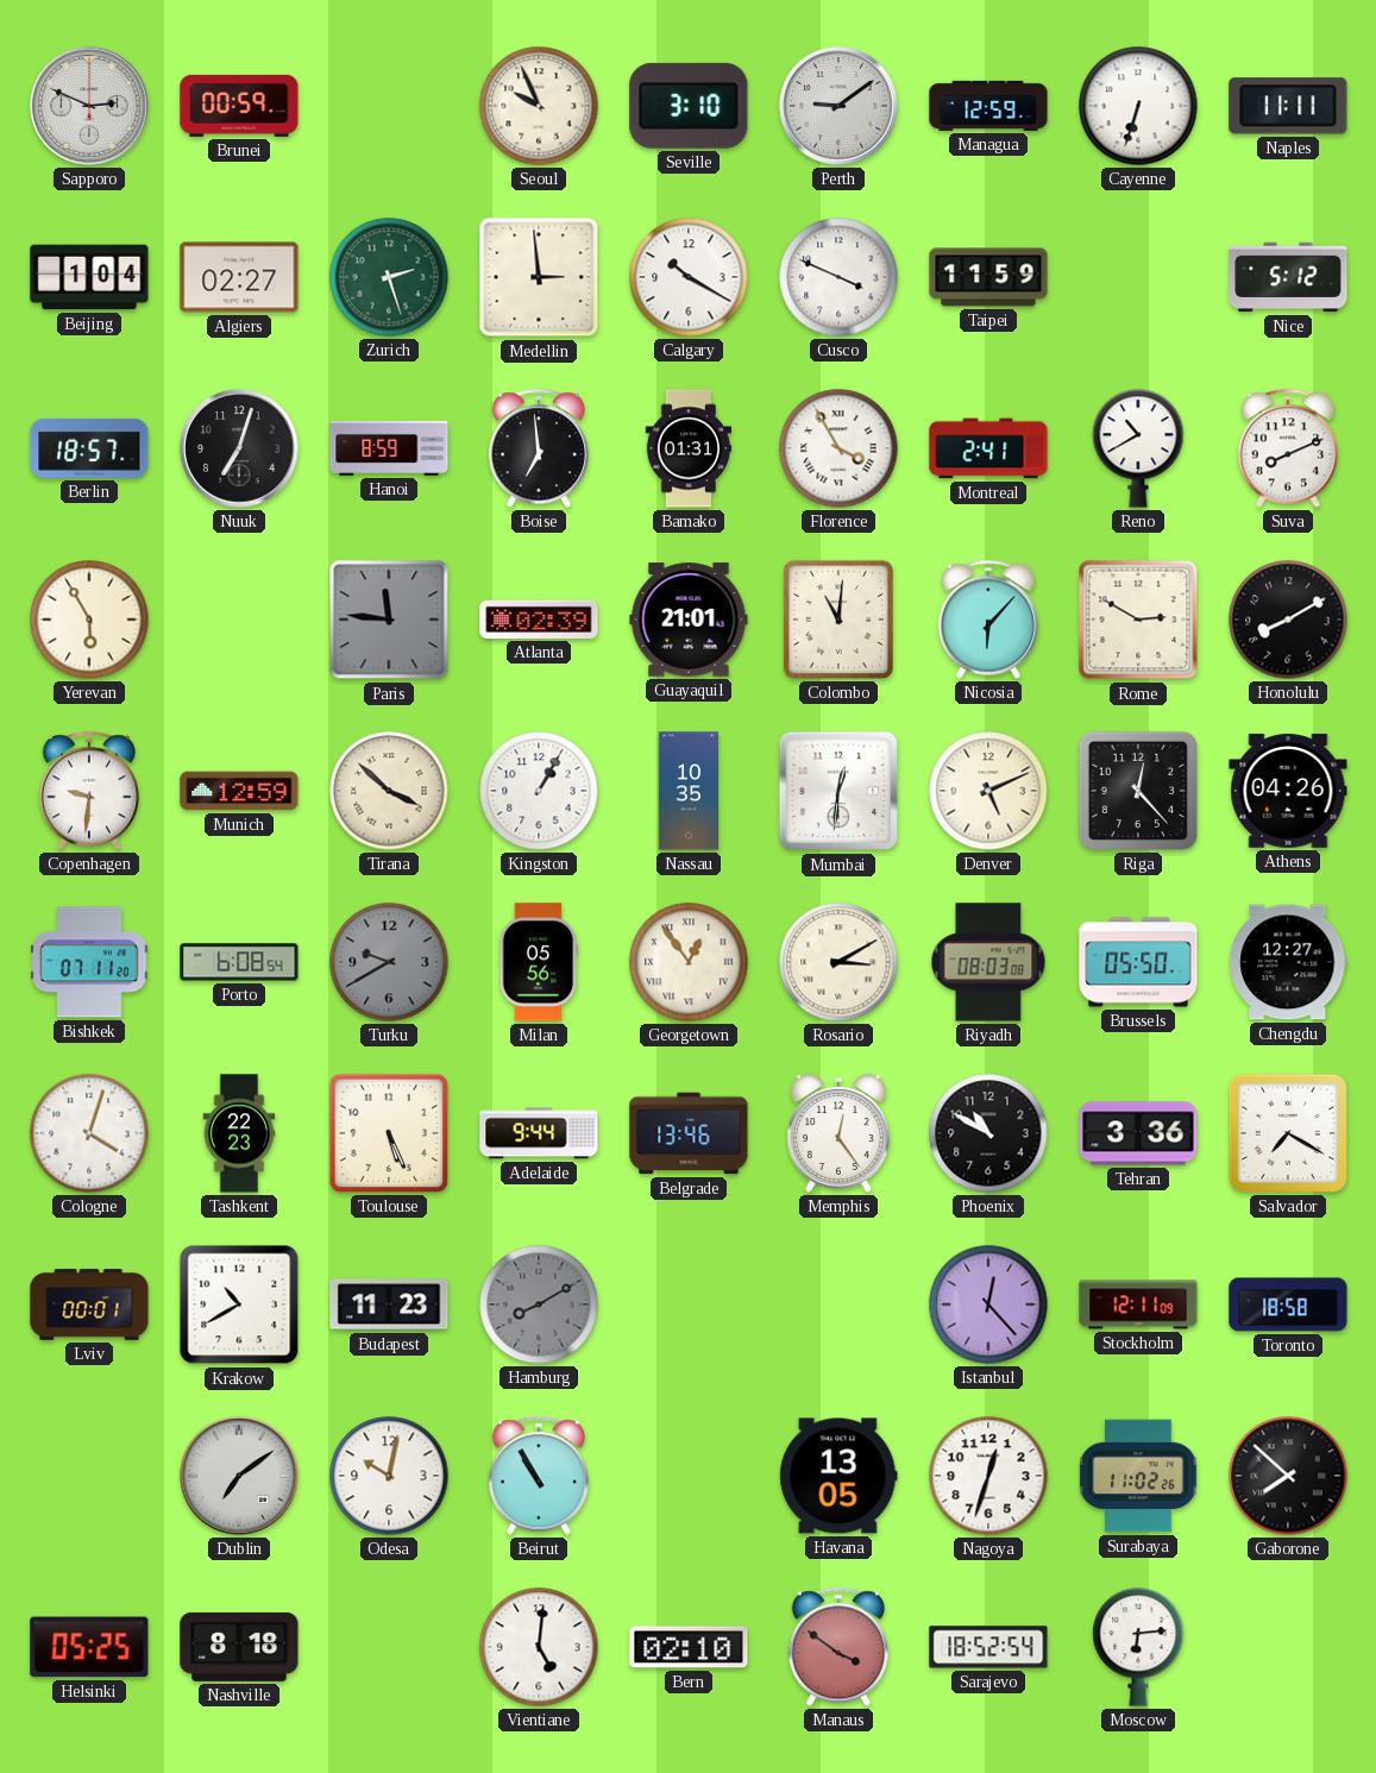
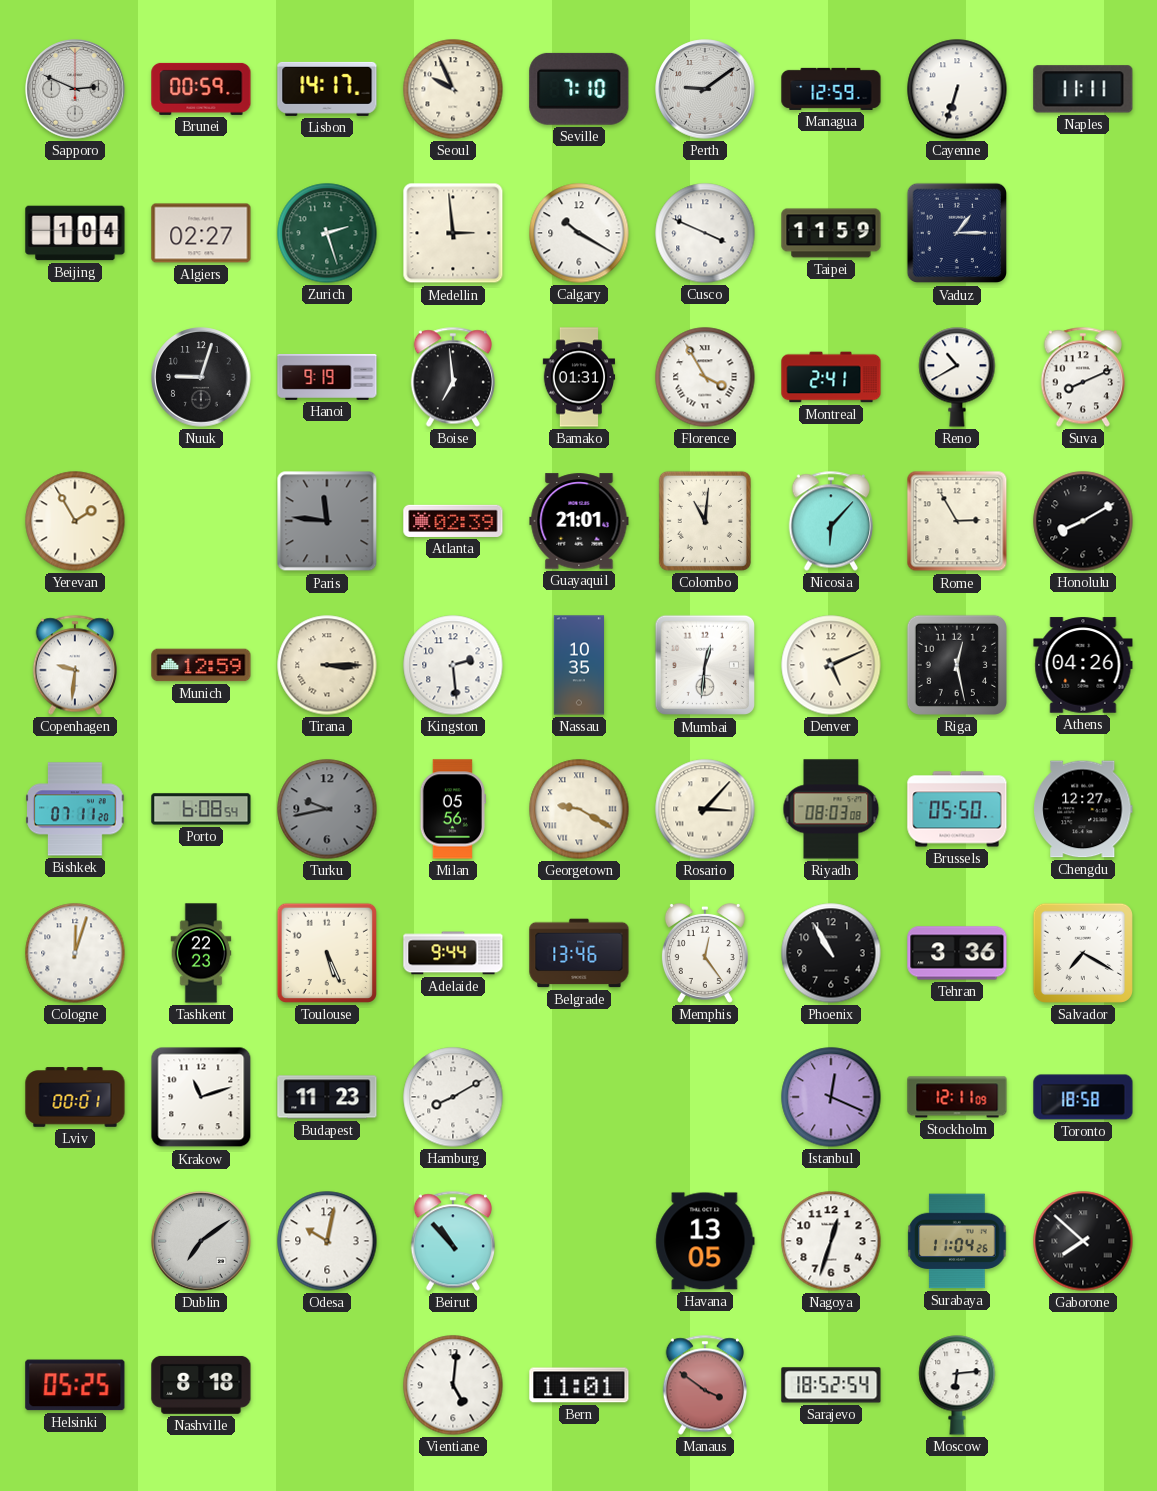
Lisbon: none -> 14:17
Seville: 3:10 -> 7:10
Vaduz: none -> 1:15
Nice: 5:12 -> none
Berlin: 18:57 -> none
Nuuk: 7:03 -> 9:03
Hanoi: 8:59 -> 9:19
Yerevan: 5:55 -> 1:55
Rome: 2:50 -> 2:55
Tirana: 3:52 -> 3:15
Kingston: 1:05 -> 2:29
Riga: 12:23 -> 12:28
Turku: 9:40 -> 9:43
Georgetown: 12:54 -> 9:20
Rosario: 3:10 -> 3:07
Cologne: 4:03 -> 12:03
Phoenix: 10:50 -> 10:55
Krakow: 10:40 -> 11:12
Hamburg dial: grey -> white
Istanbul: 12:23 -> 12:19
Beirut: 10:55 -> 10:53
Surabaya: 11:02 -> 11:04
Bern: 02:10 -> 11:01
